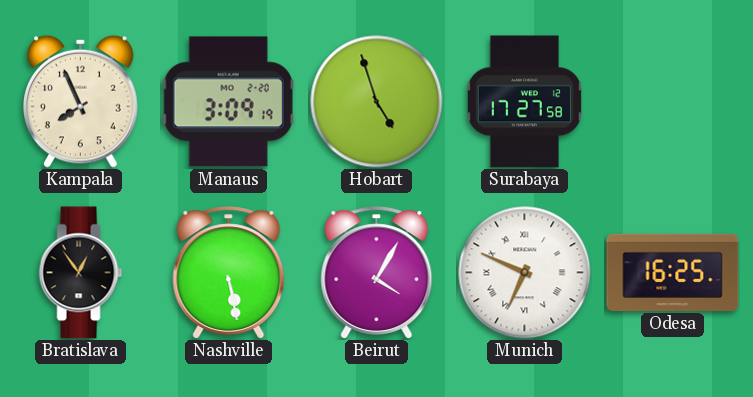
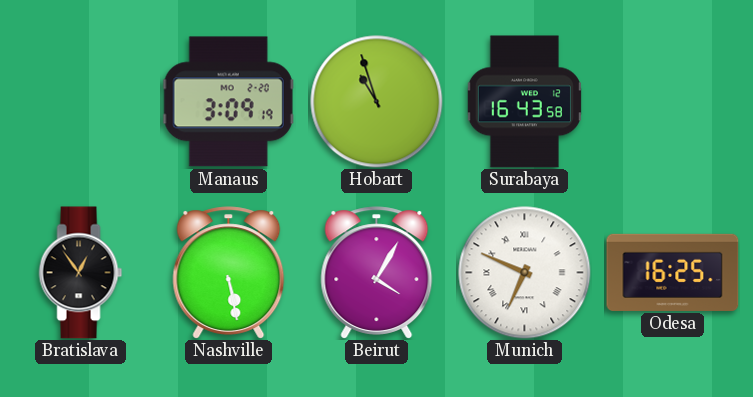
Kampala: 7:56 -> none
Hobart: 4:57 -> 10:57
Surabaya: 17:27 -> 16:43
